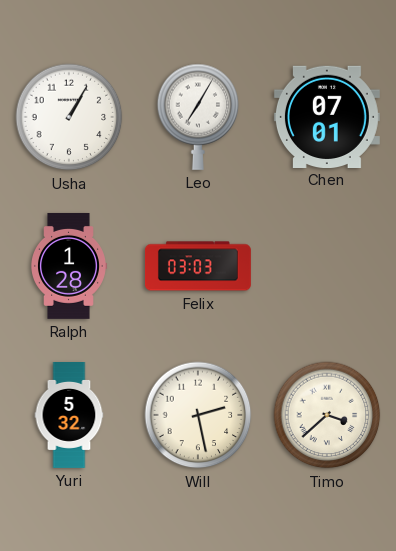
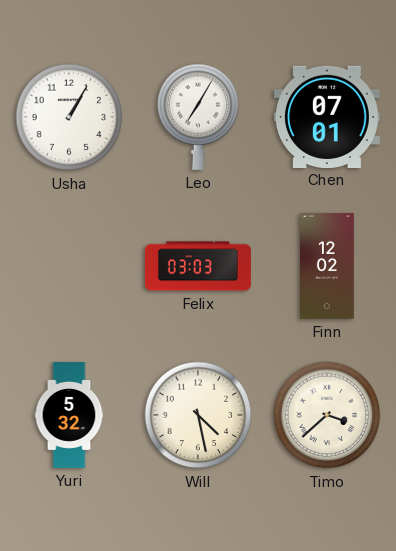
Ralph: 1:28 -> none
Finn: none -> 12:02
Will: 2:28 -> 4:28
